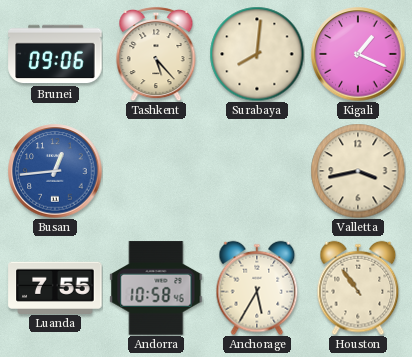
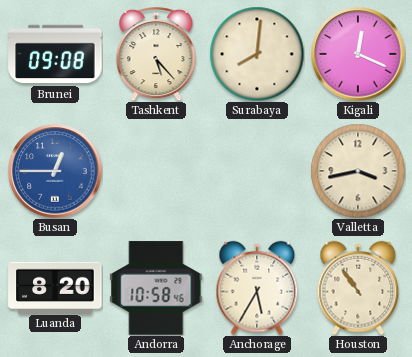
Brunei: 09:06 -> 09:08
Kigali: 1:19 -> 12:19
Busan: 12:44 -> 12:45
Luanda: 7:55 -> 8:20
